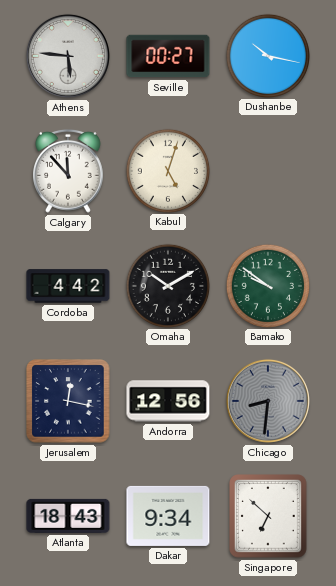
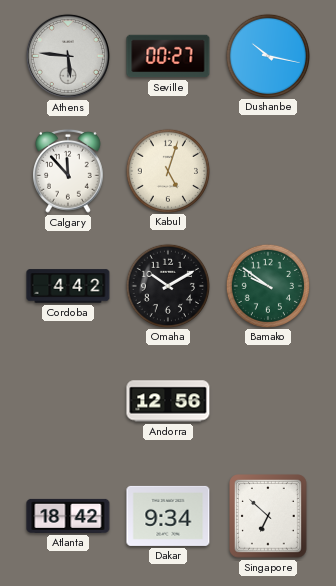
Jerusalem: 12:17 -> none
Chicago: 8:31 -> none
Atlanta: 18:43 -> 18:42
